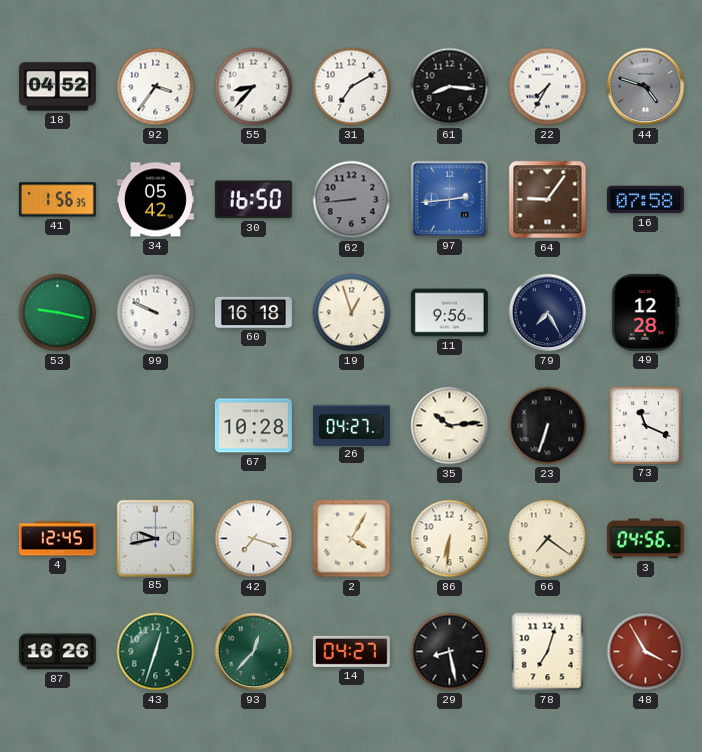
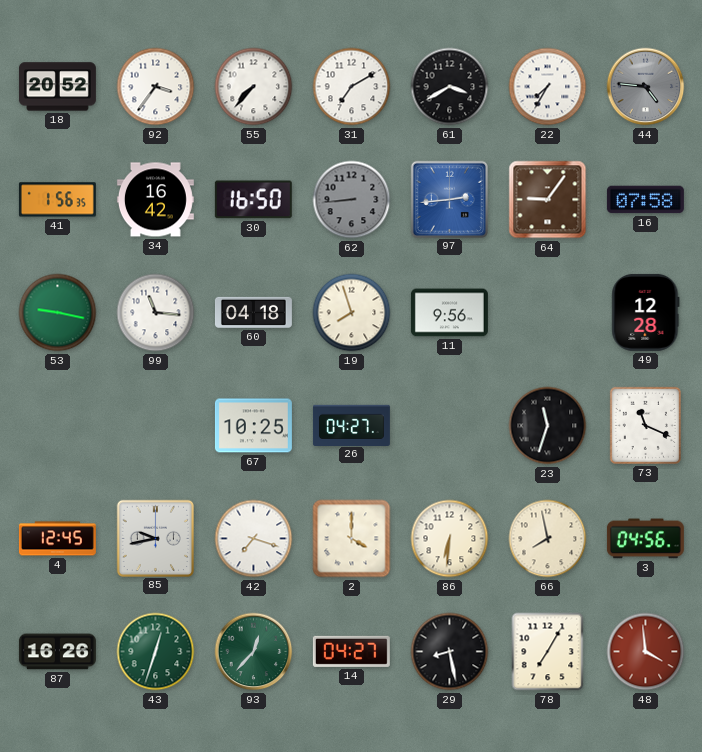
18: 04:52 -> 20:52
55: 8:37 -> 7:37
61: 8:16 -> 3:40
44: 4:48 -> 4:46
34: 05:42 -> 16:42
99: 9:49 -> 11:16
60: 16:18 -> 04:18
19: 12:57 -> 7:57
79: 7:25 -> none
67: 10:28 -> 10:25
35: 10:14 -> none
23: 6:33 -> 11:33
2: 4:05 -> 4:00
66: 7:21 -> 7:58
78: 7:03 -> 7:05
48: 3:55 -> 3:59
